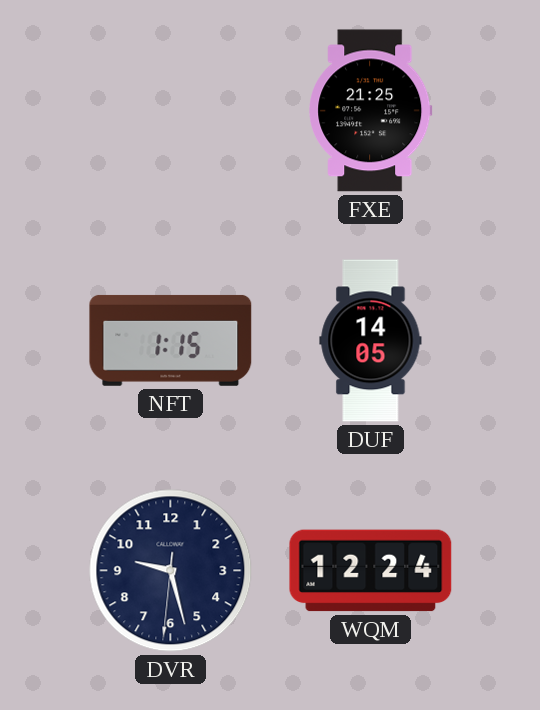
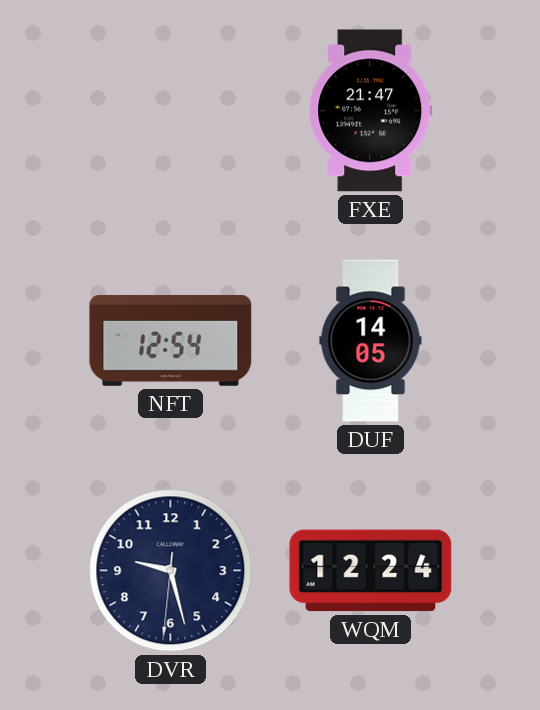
FXE: 21:25 -> 21:47
NFT: 1:15 -> 12:54
